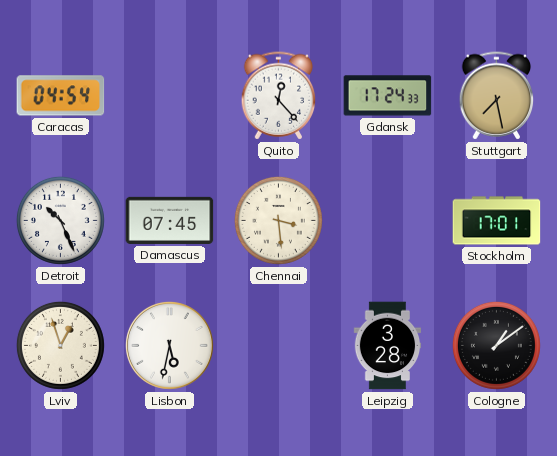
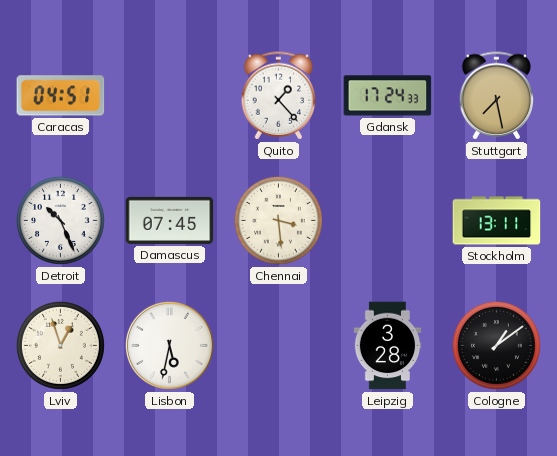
Caracas: 04:54 -> 04:51
Quito: 12:23 -> 1:23
Stockholm: 17:01 -> 13:11
